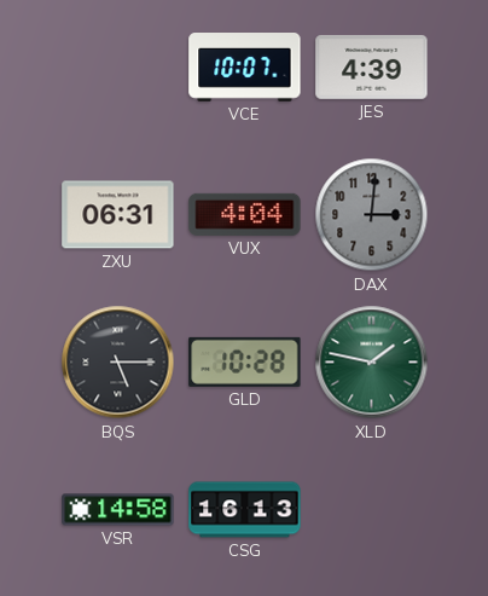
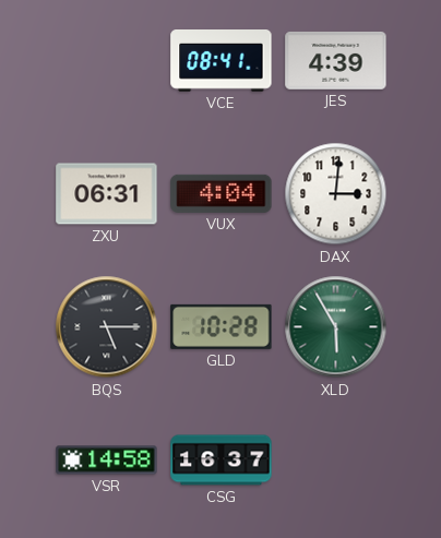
VCE: 10:07 -> 08:41
DAX dial: grey -> white
XLD: 1:47 -> 5:55
CSG: 16:13 -> 16:37
